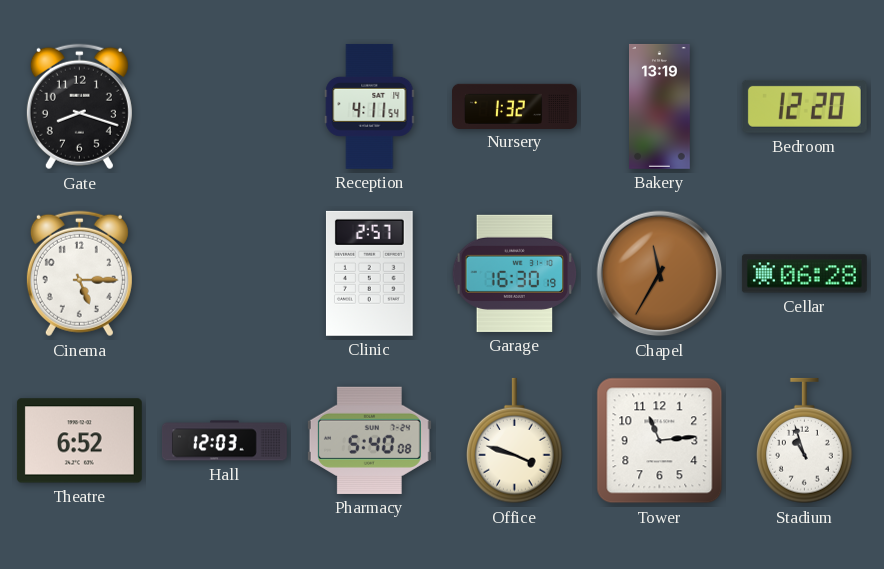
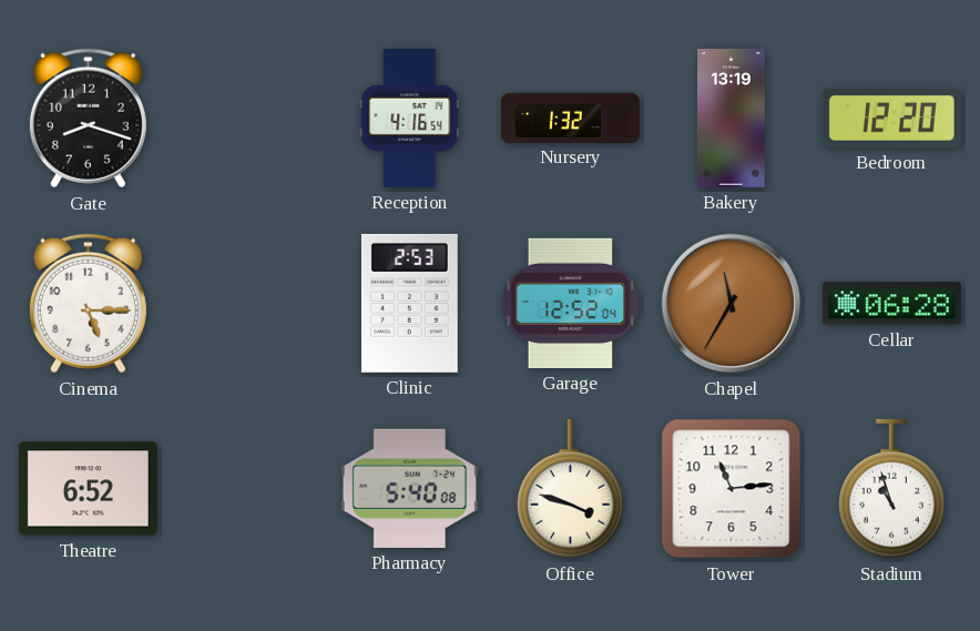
Reception: 4:11 -> 4:16
Clinic: 2:57 -> 2:53
Garage: 16:30 -> 12:52
Hall: 12:03 -> none
